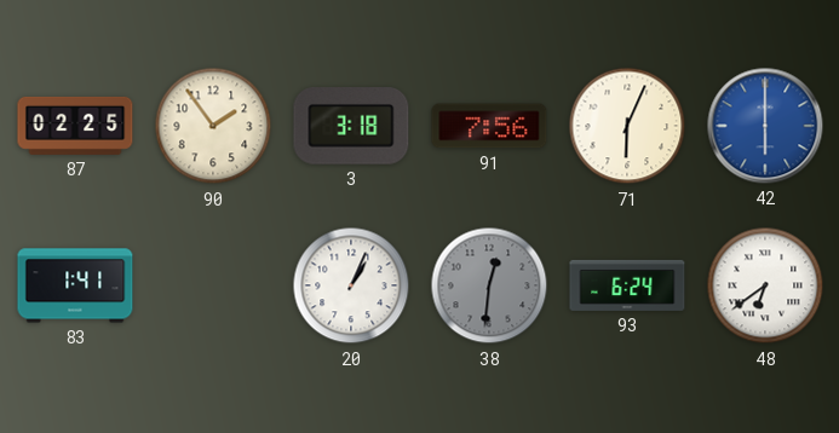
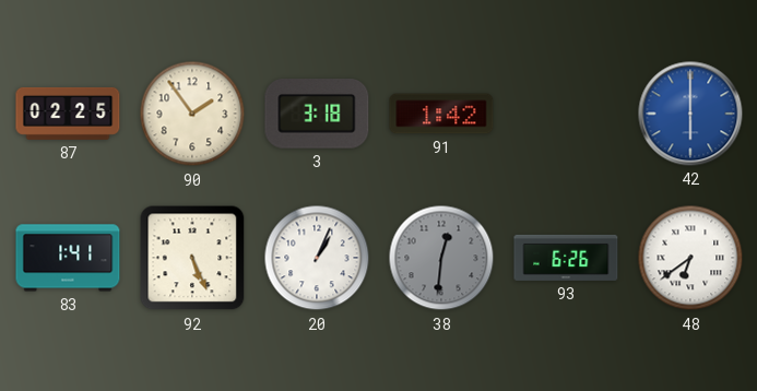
91: 7:56 -> 1:42
71: 6:04 -> none
92: none -> 5:26
93: 6:24 -> 6:26
